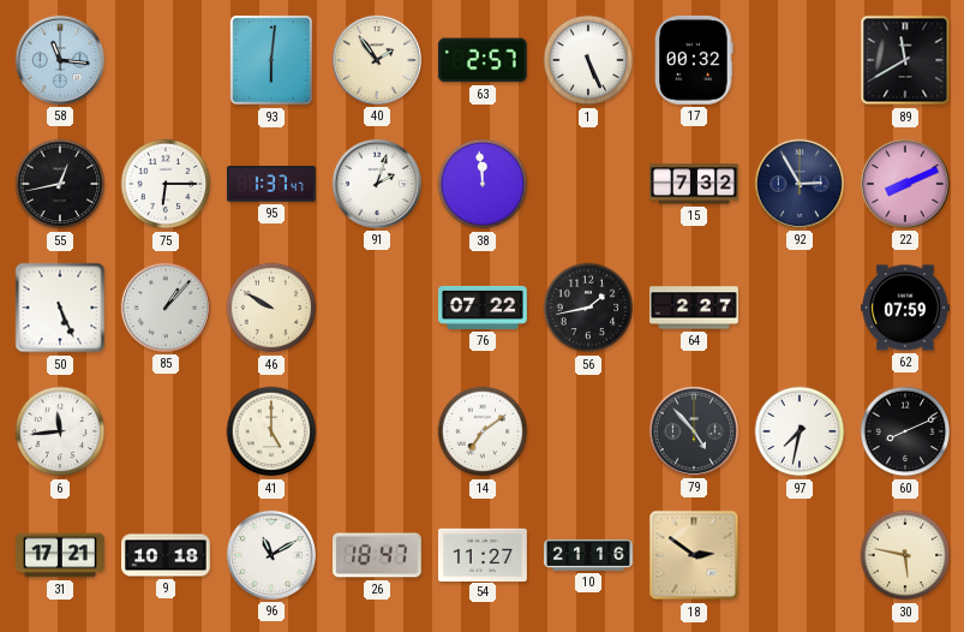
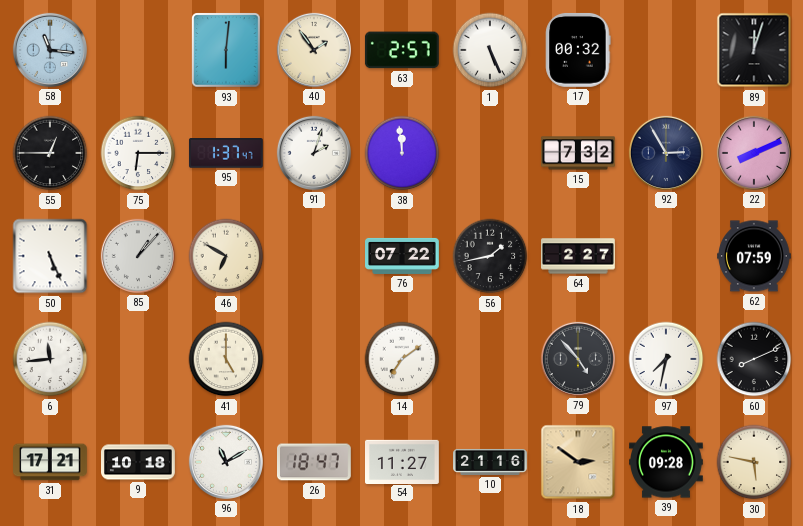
89: 11:40 -> 12:03
55: 12:43 -> 12:45
46: 9:50 -> 6:50
39: none -> 09:28
